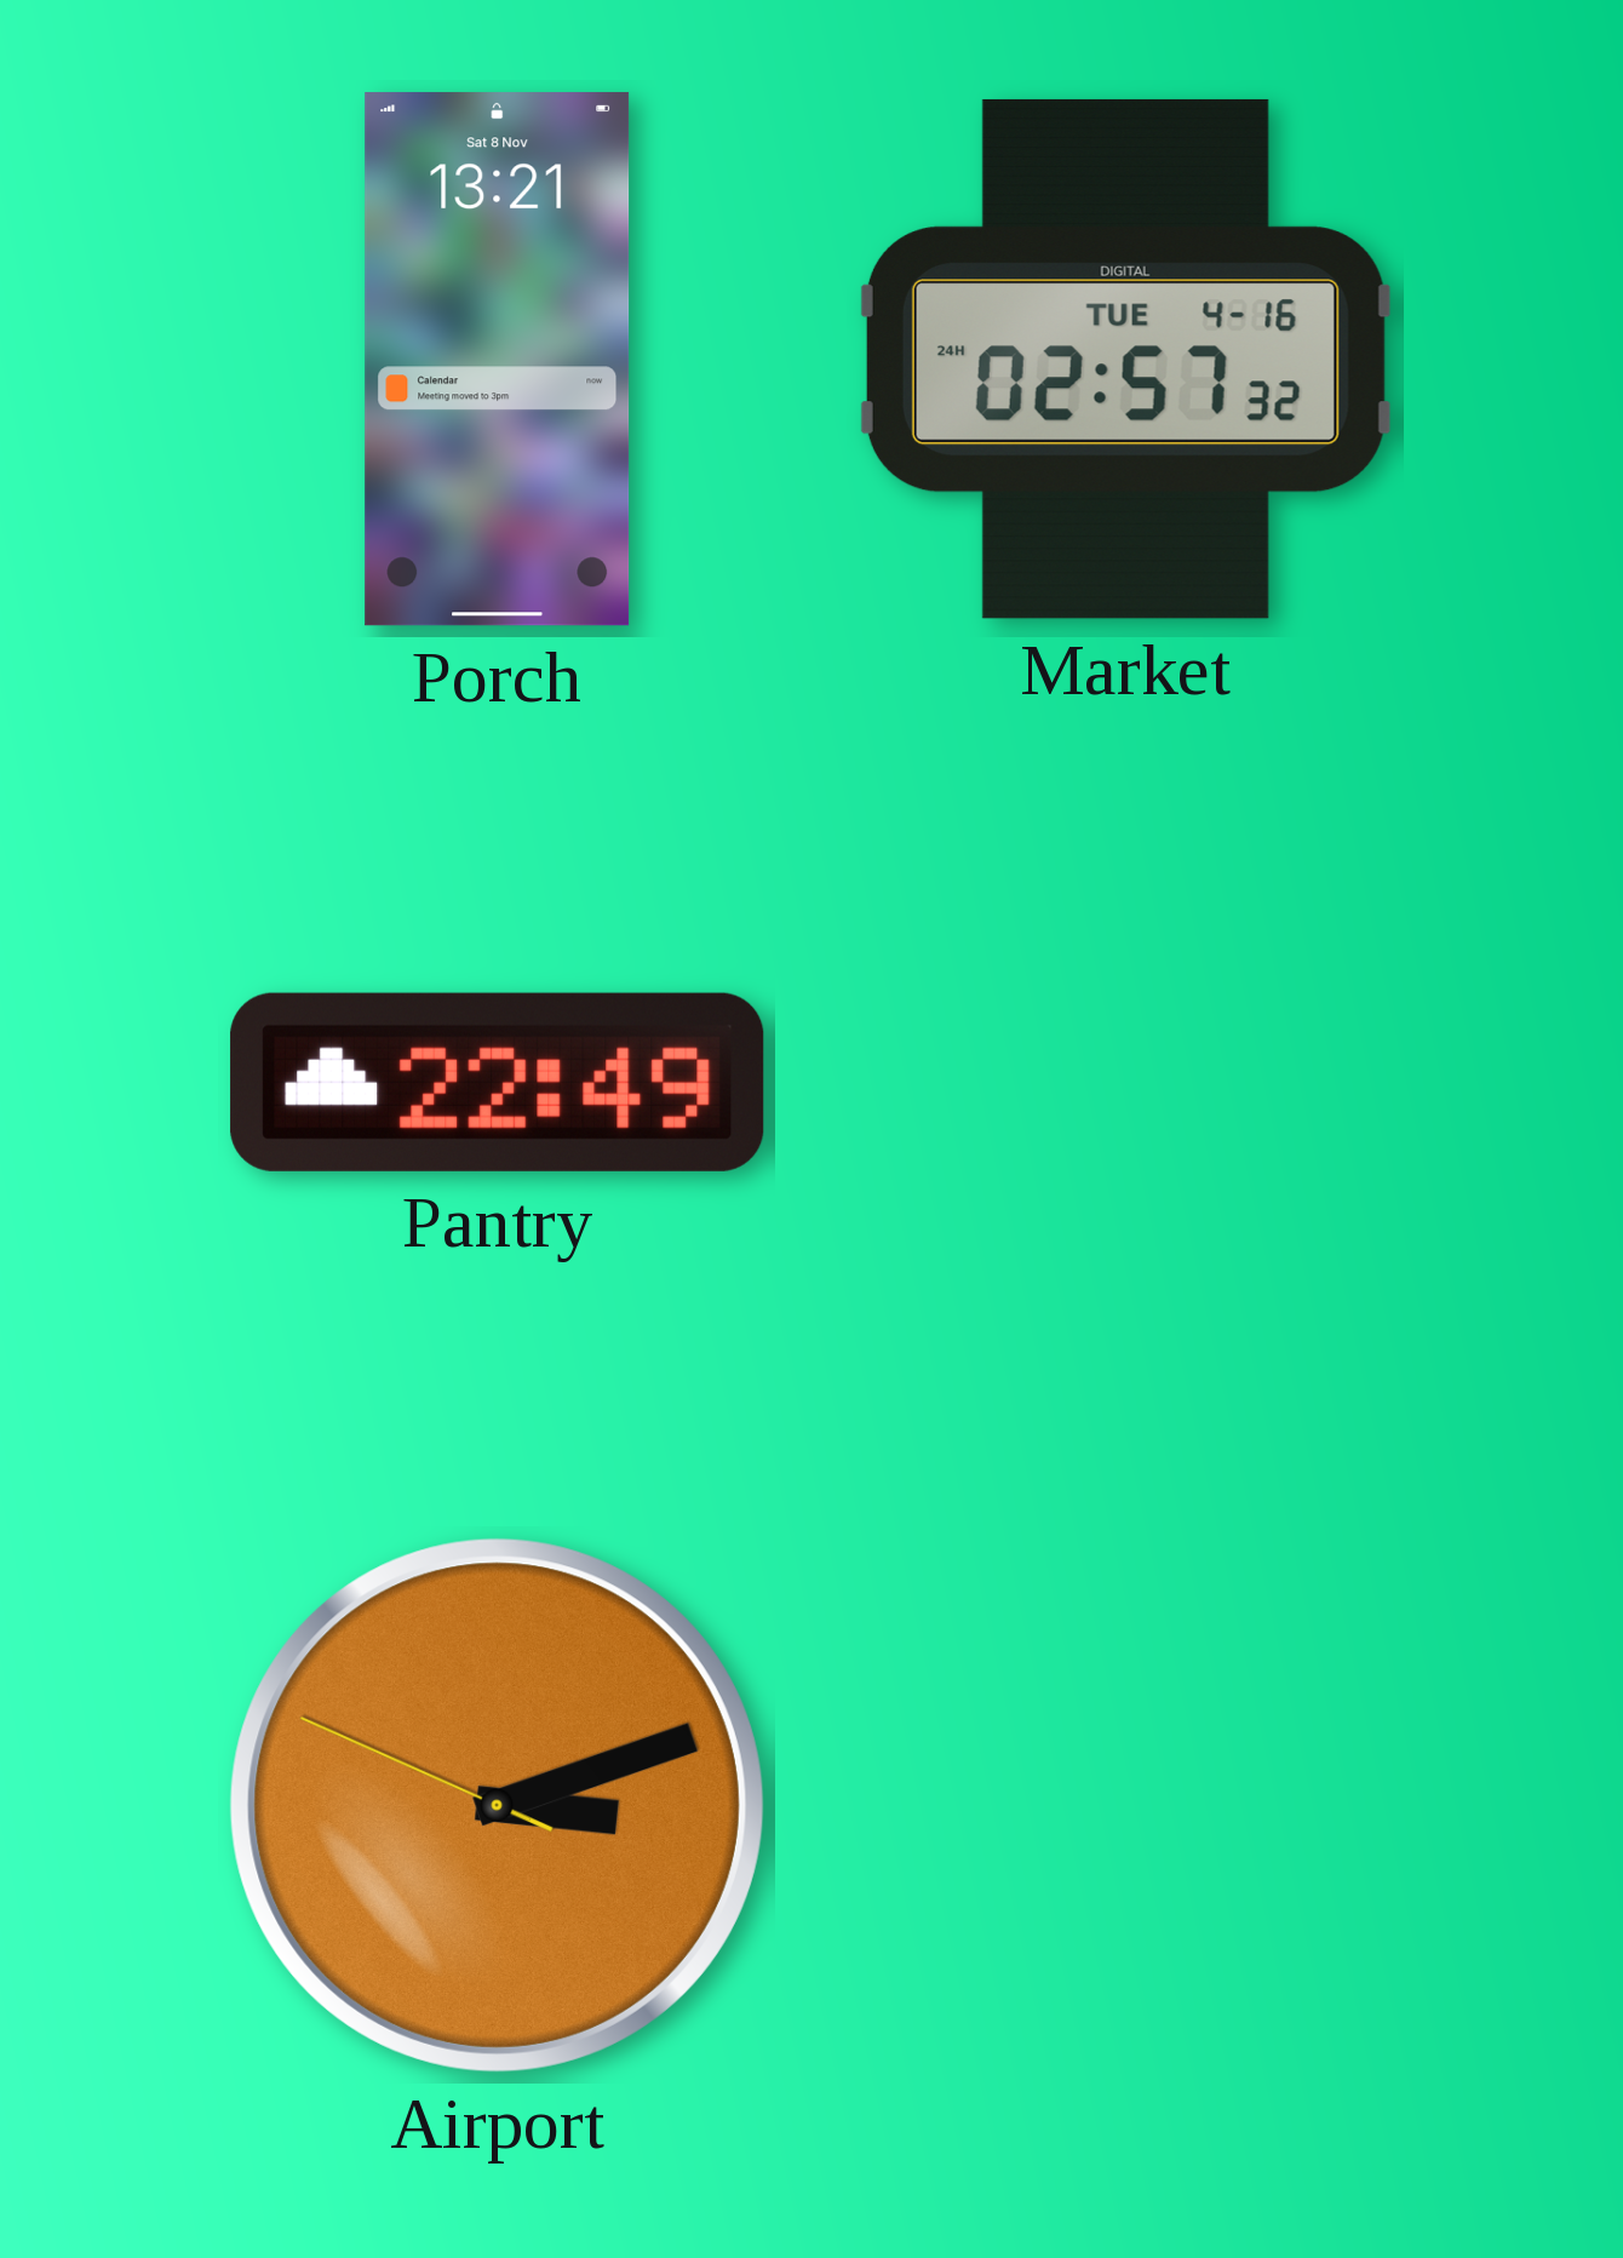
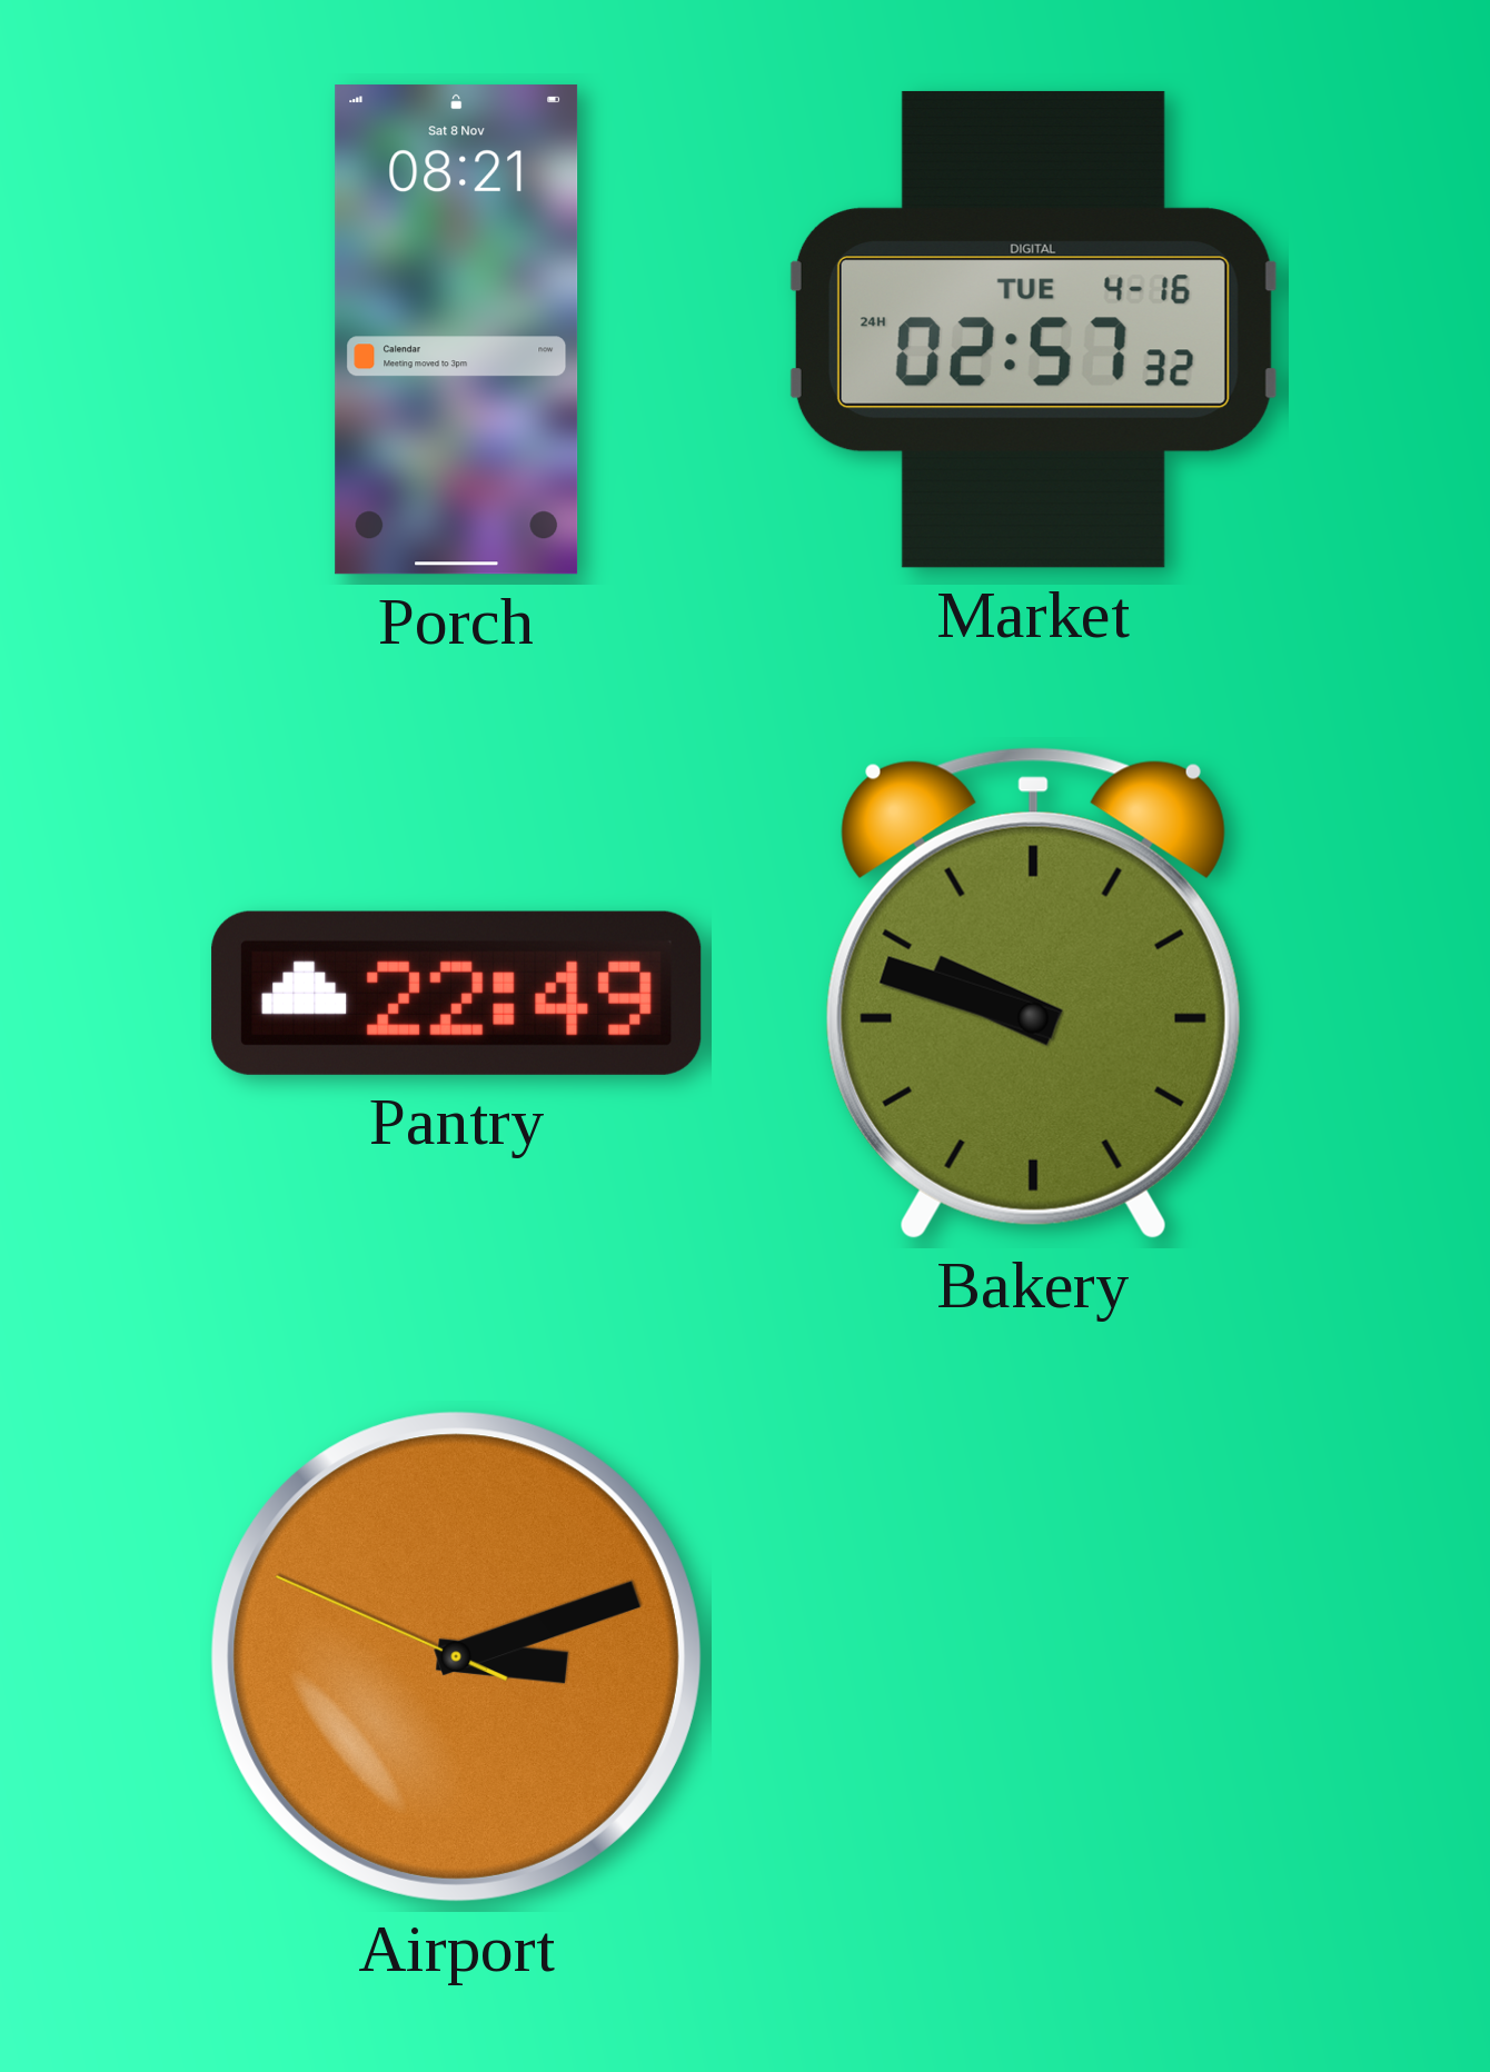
Porch: 13:21 -> 08:21
Bakery: none -> 9:48
